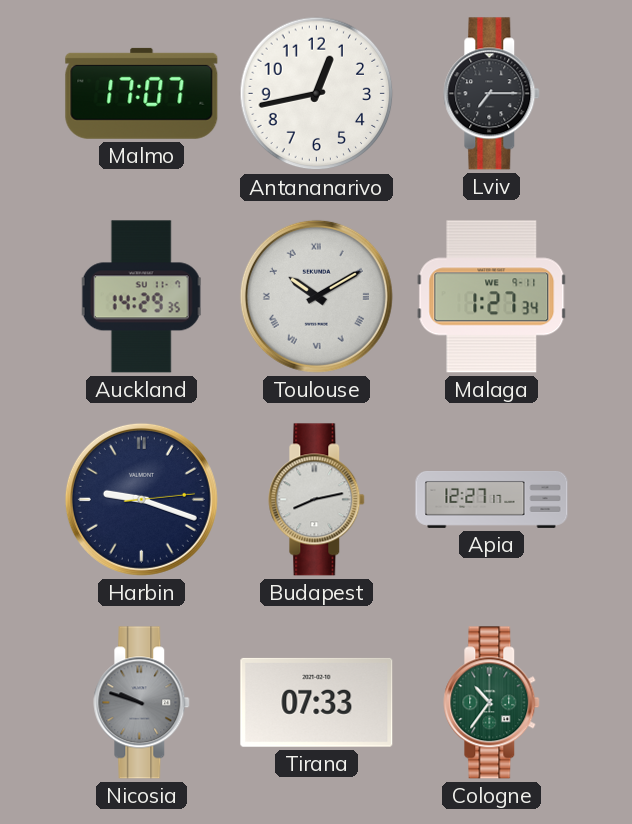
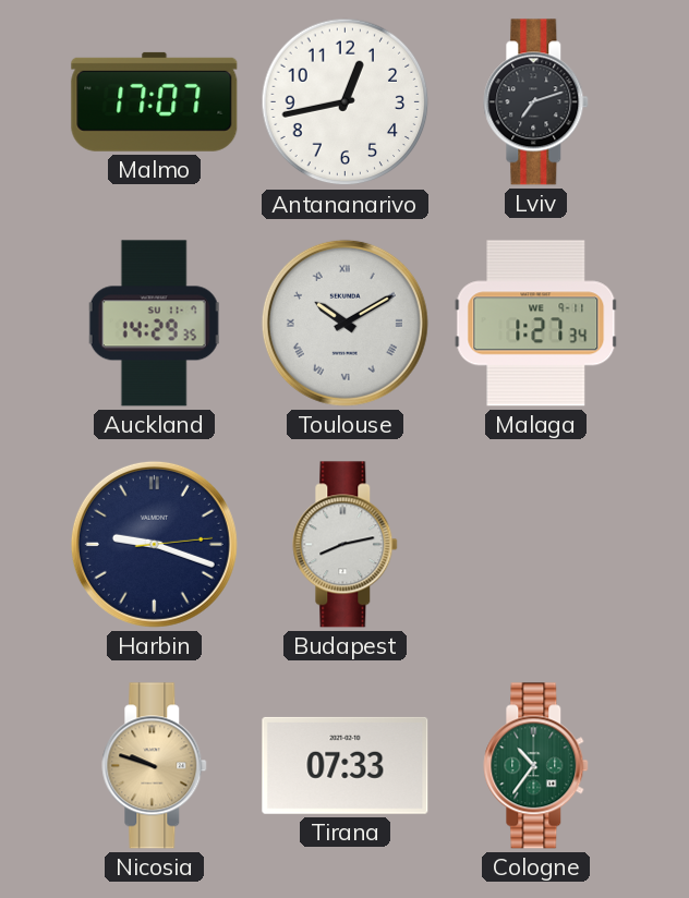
Lviv: 7:15 -> 7:12
Apia: 12:27 -> none
Nicosia dial: grey -> champagne
